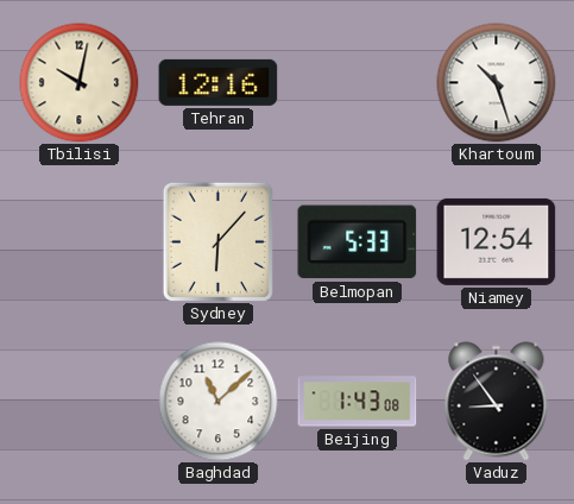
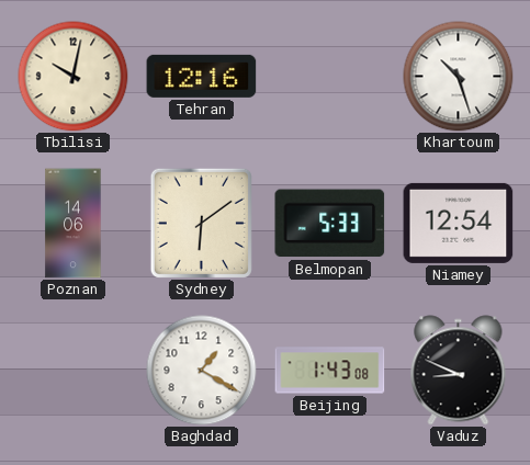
Poznan: none -> 14:06
Sydney: 6:07 -> 6:09
Baghdad: 11:08 -> 1:20
Vaduz: 8:54 -> 8:49
